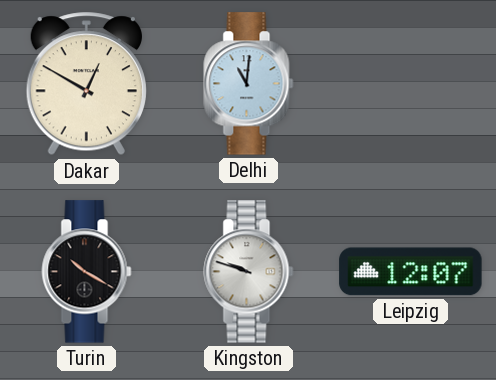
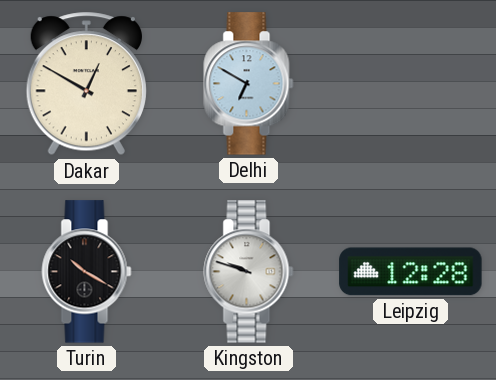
Delhi: 11:01 -> 6:50
Leipzig: 12:07 -> 12:28
